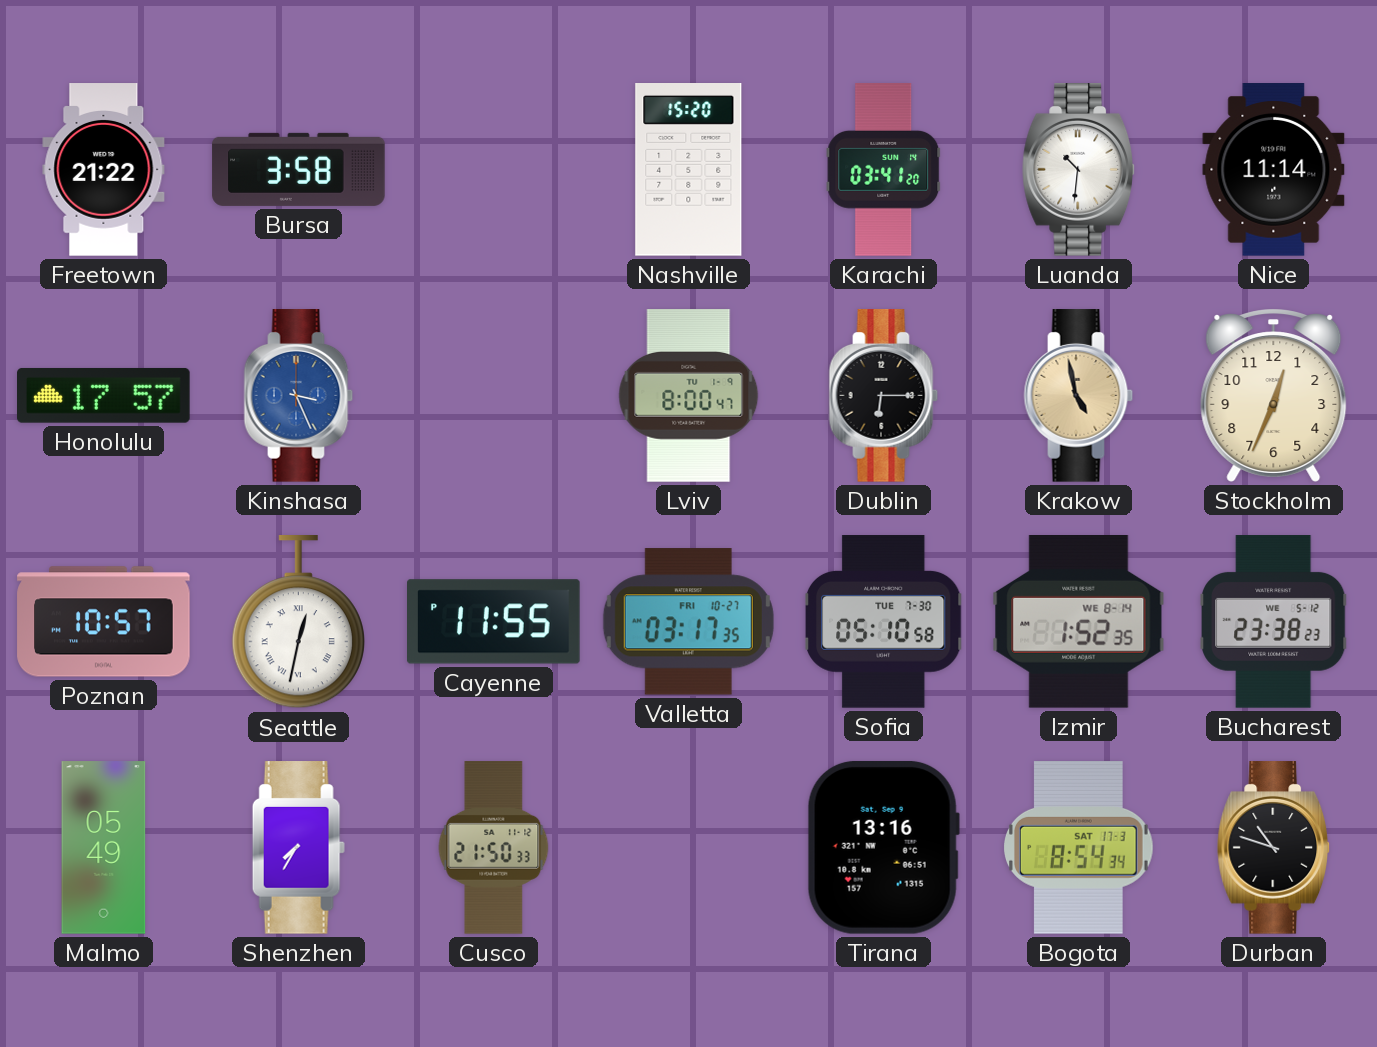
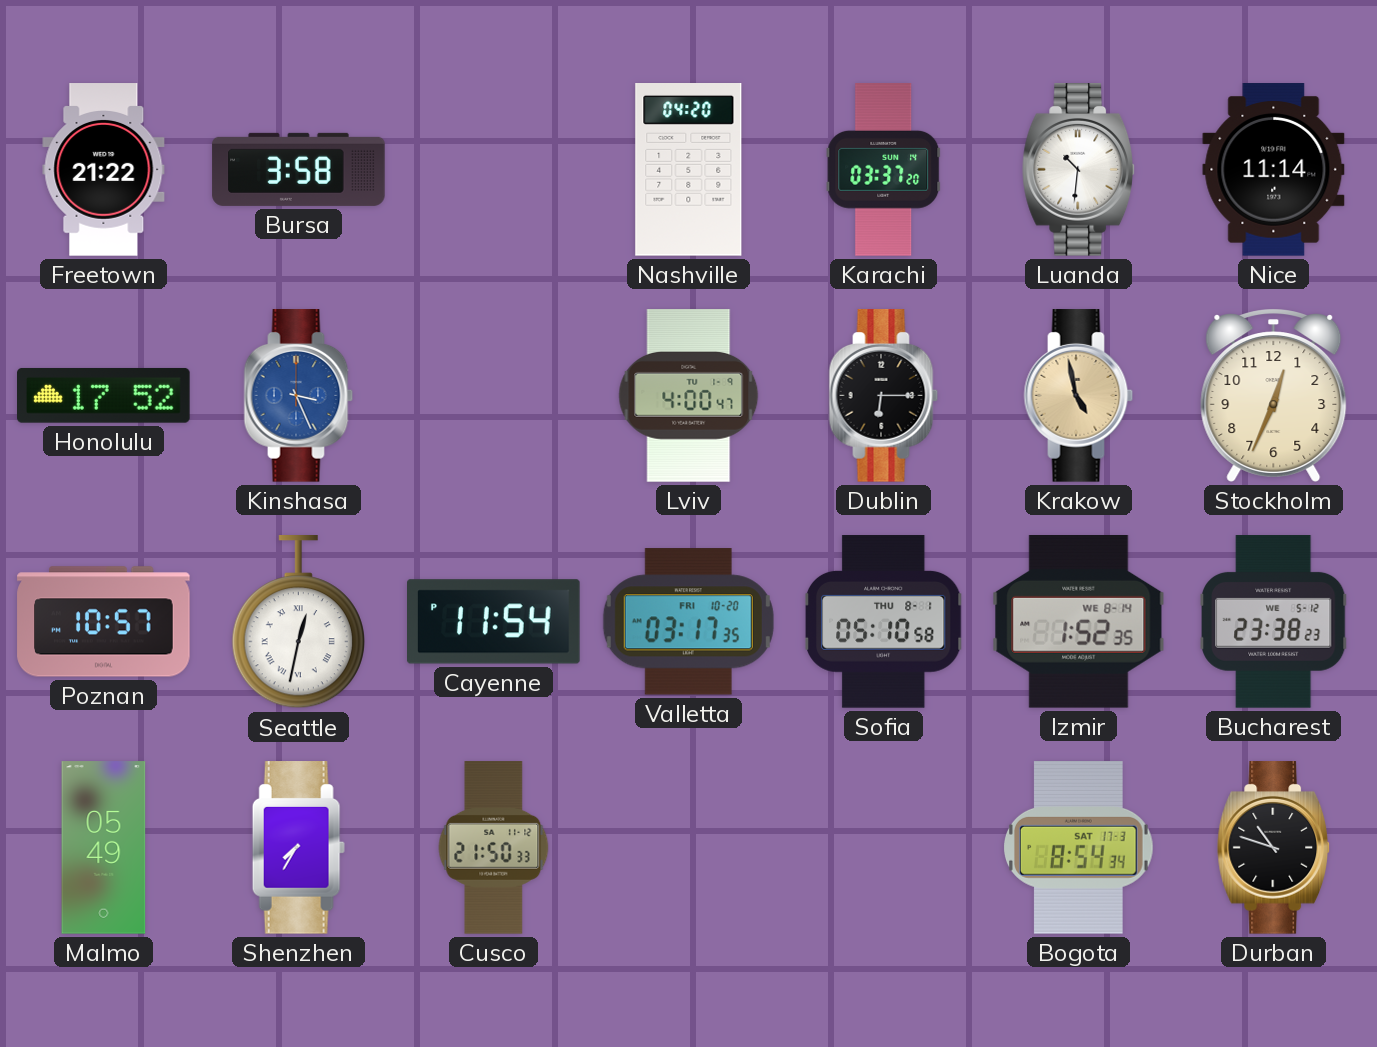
Nashville: 15:20 -> 04:20
Karachi: 03:41 -> 03:37
Honolulu: 17:57 -> 17:52
Lviv: 8:00 -> 4:00
Cayenne: 11:55 -> 11:54
Valletta date: FRI 10-27 -> FRI 10-20
Sofia date: TUE 7-30 -> THU 8-1
Tirana: 13:16 -> none
